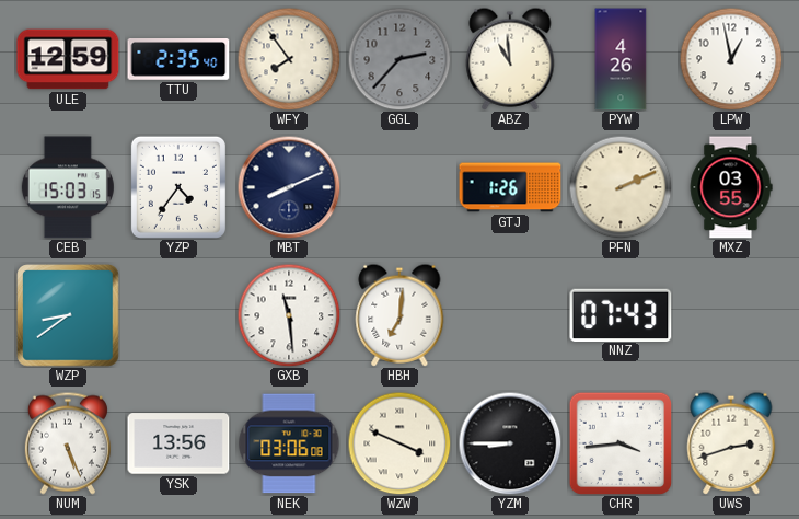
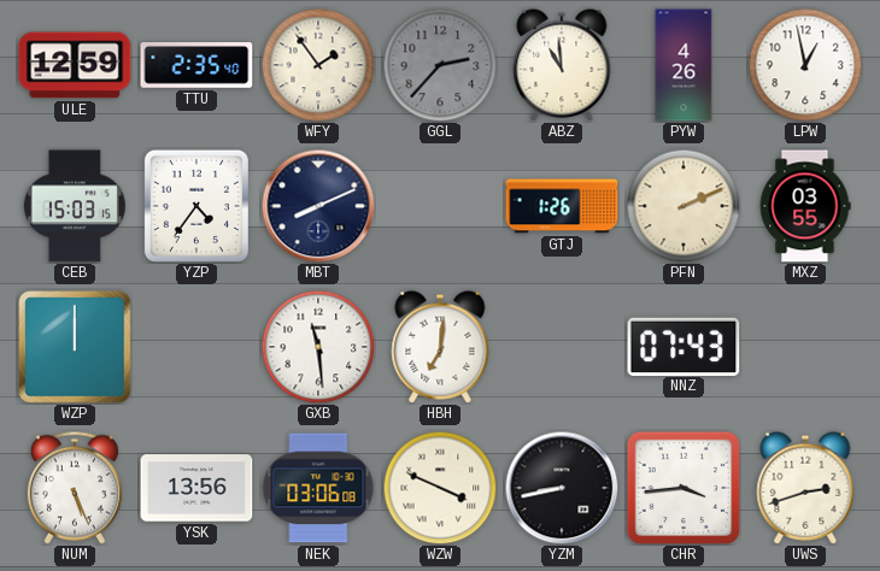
WFY: 7:54 -> 1:54
WZP: 8:39 -> 12:00
YZM: 8:45 -> 8:43
